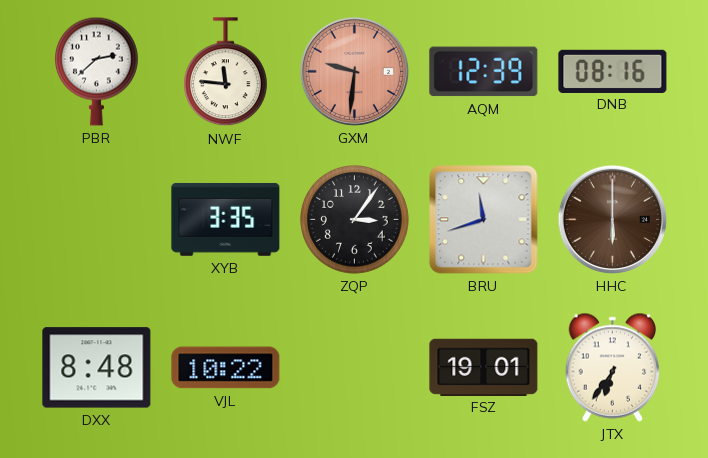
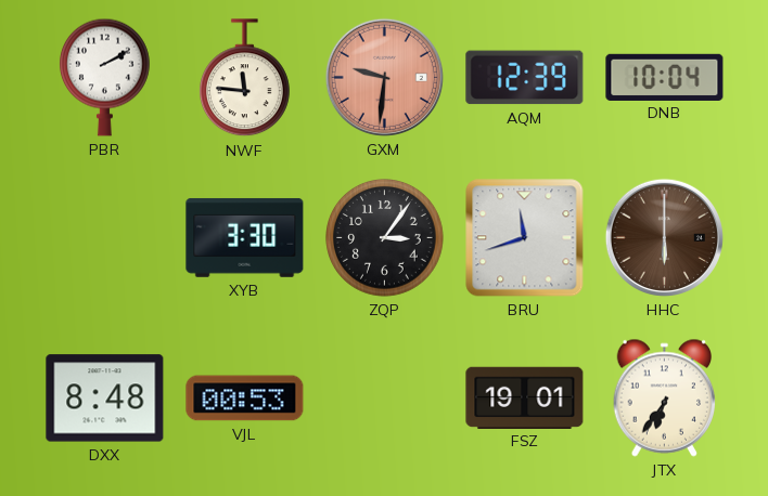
PBR: 2:38 -> 2:10
DNB: 08:16 -> 10:04
XYB: 3:35 -> 3:30
VJL: 10:22 -> 00:53
